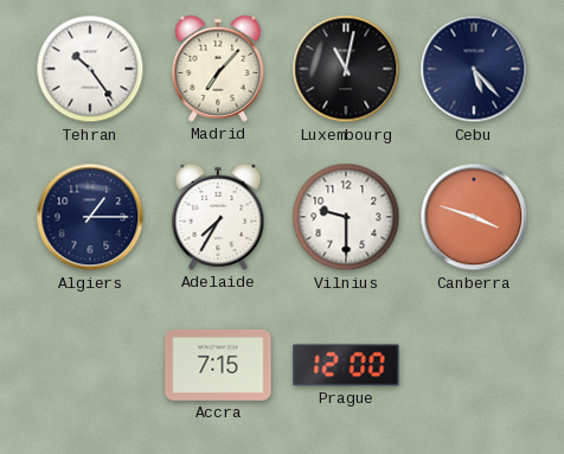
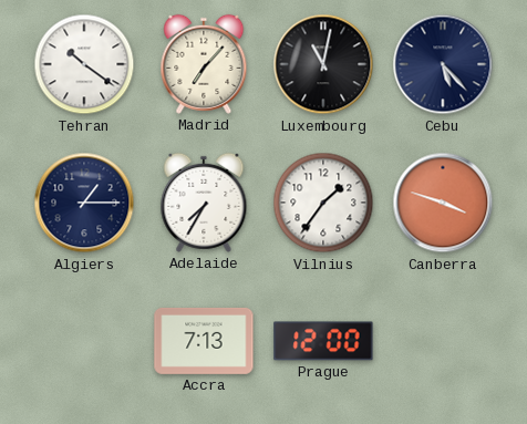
Tehran: 10:24 -> 10:21
Vilnius: 9:30 -> 1:36
Accra: 7:15 -> 7:13
